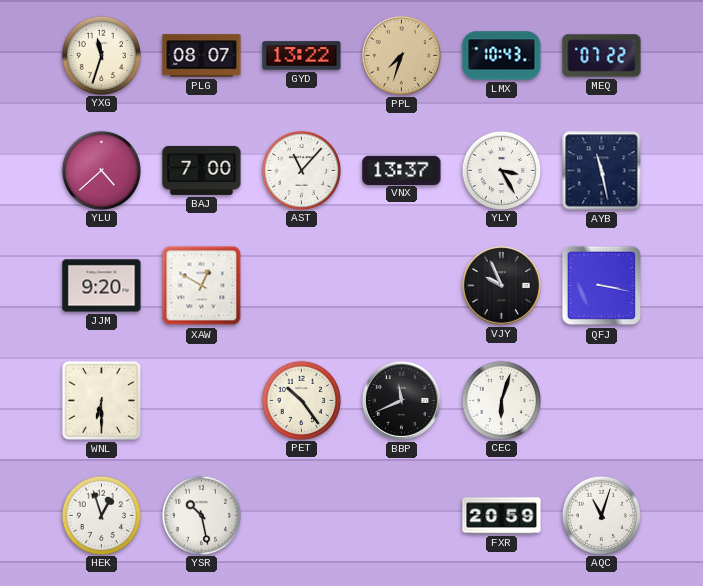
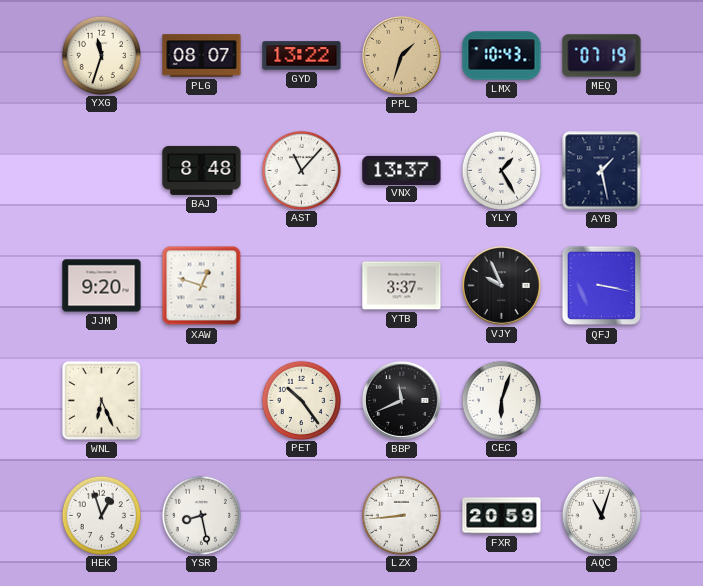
PPL: 7:33 -> 1:33
MEQ: 07:22 -> 07:19
YLU: 4:38 -> none
BAJ: 7:00 -> 8:48
YLY: 3:25 -> 1:25
AYB: 11:28 -> 1:28
XAW: 12:50 -> 12:48
YTB: none -> 3:37
WNL: 6:30 -> 6:26
YSR: 10:28 -> 8:28
LZX: none -> 8:44
